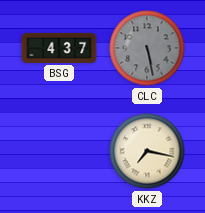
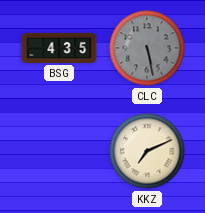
BSG: 4:37 -> 4:35
KKZ: 7:17 -> 7:11
